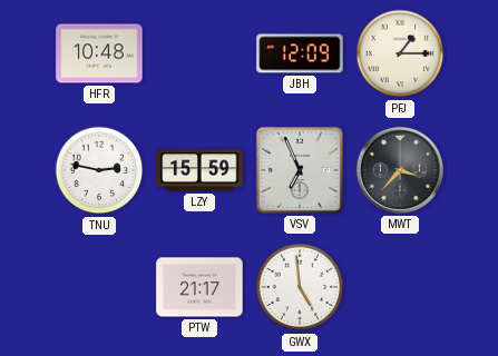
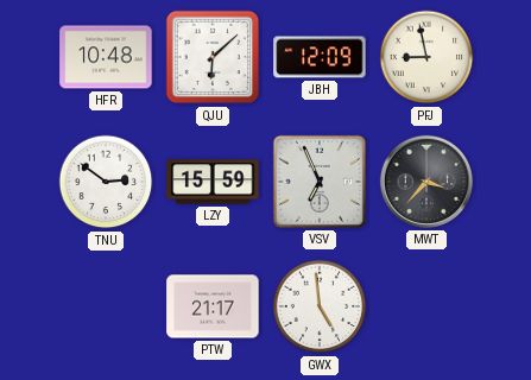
QJU: none -> 6:08
PFJ: 1:15 -> 8:58
TNU: 2:47 -> 2:51
